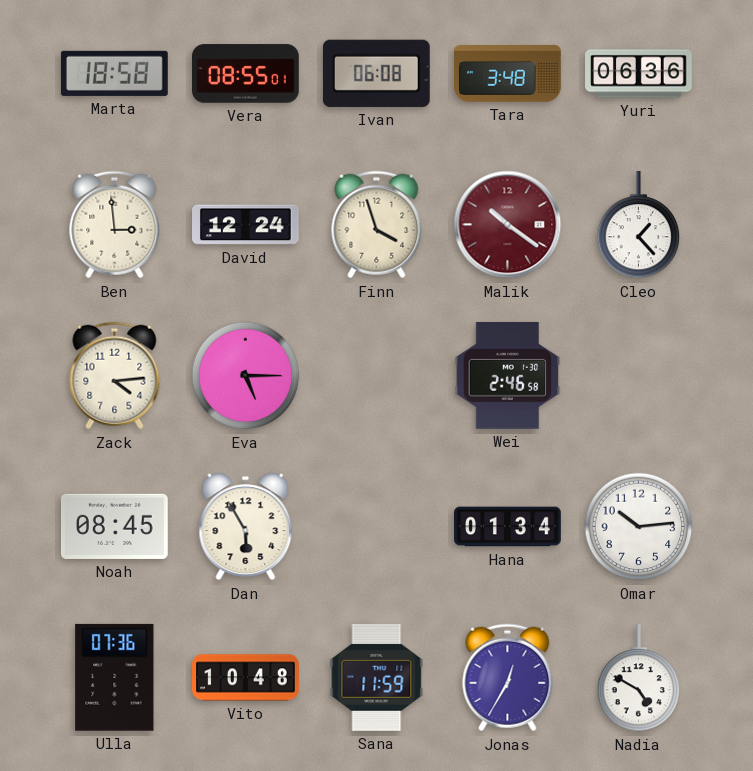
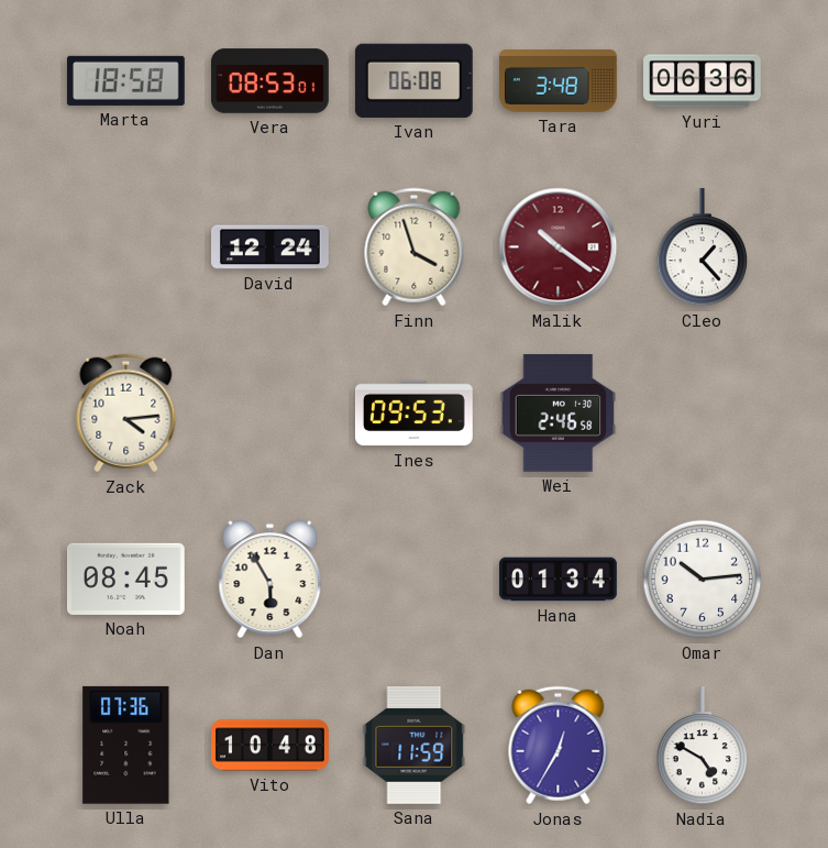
Vera: 08:55 -> 08:53
Ben: 2:59 -> none
Eva: 5:15 -> none
Ines: none -> 09:53
